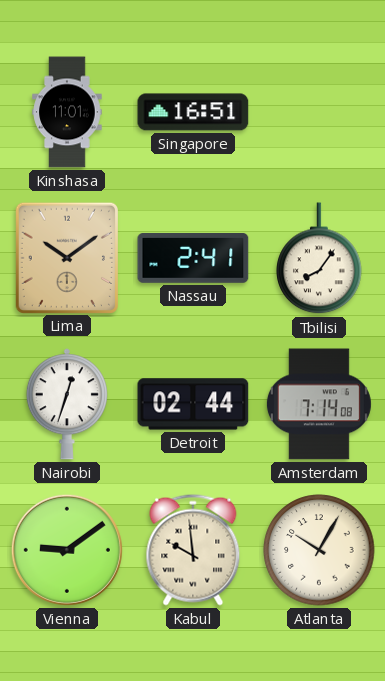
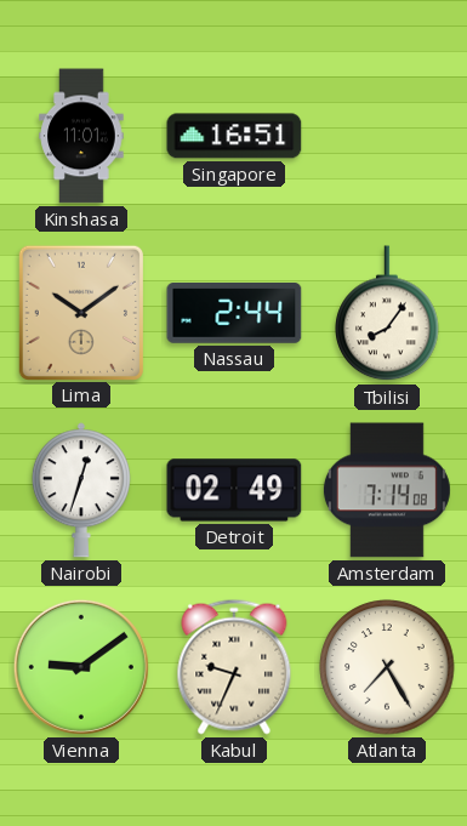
Nassau: 2:41 -> 2:44
Detroit: 02:44 -> 02:49
Kabul: 9:59 -> 9:34
Atlanta: 10:05 -> 7:25
